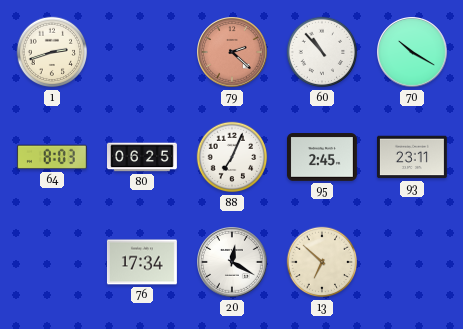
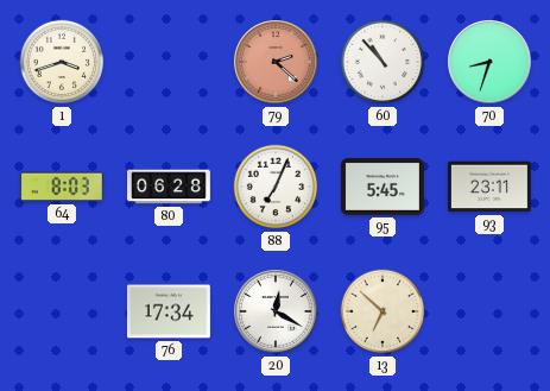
1: 2:42 -> 3:42
70: 10:20 -> 8:33
80: 06:25 -> 06:28
95: 2:45 -> 5:45
